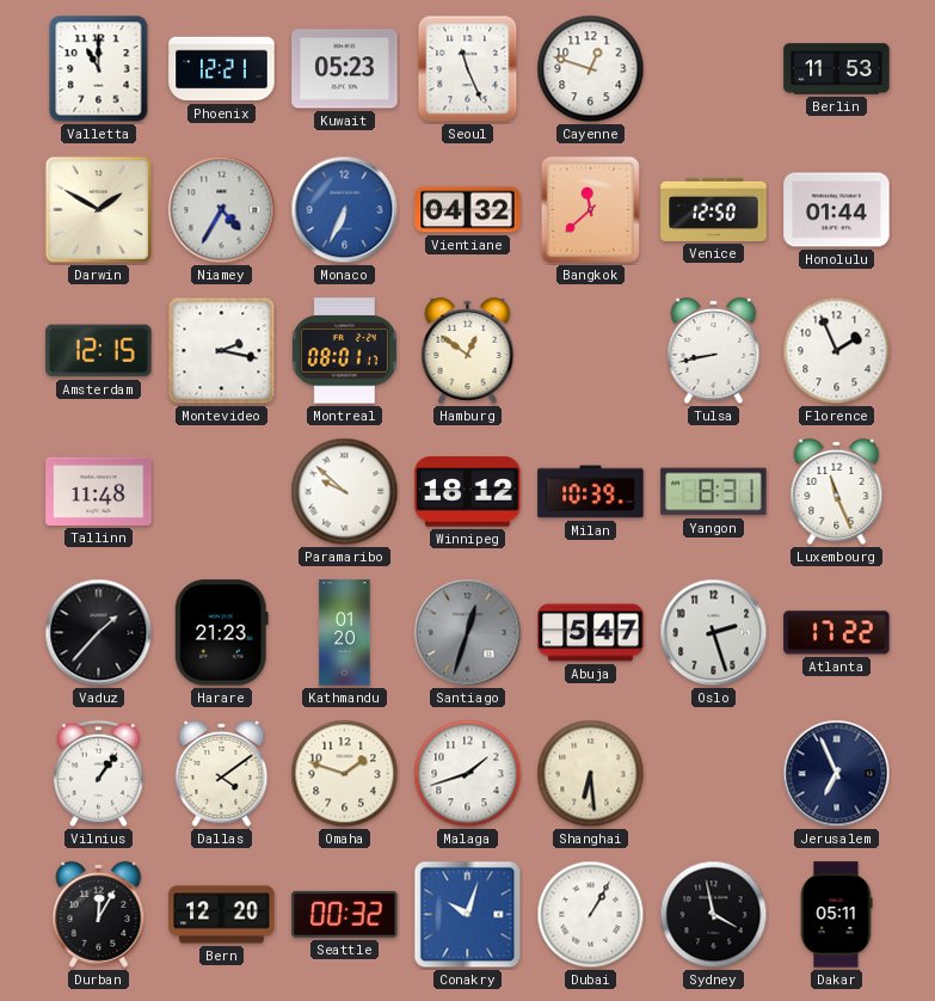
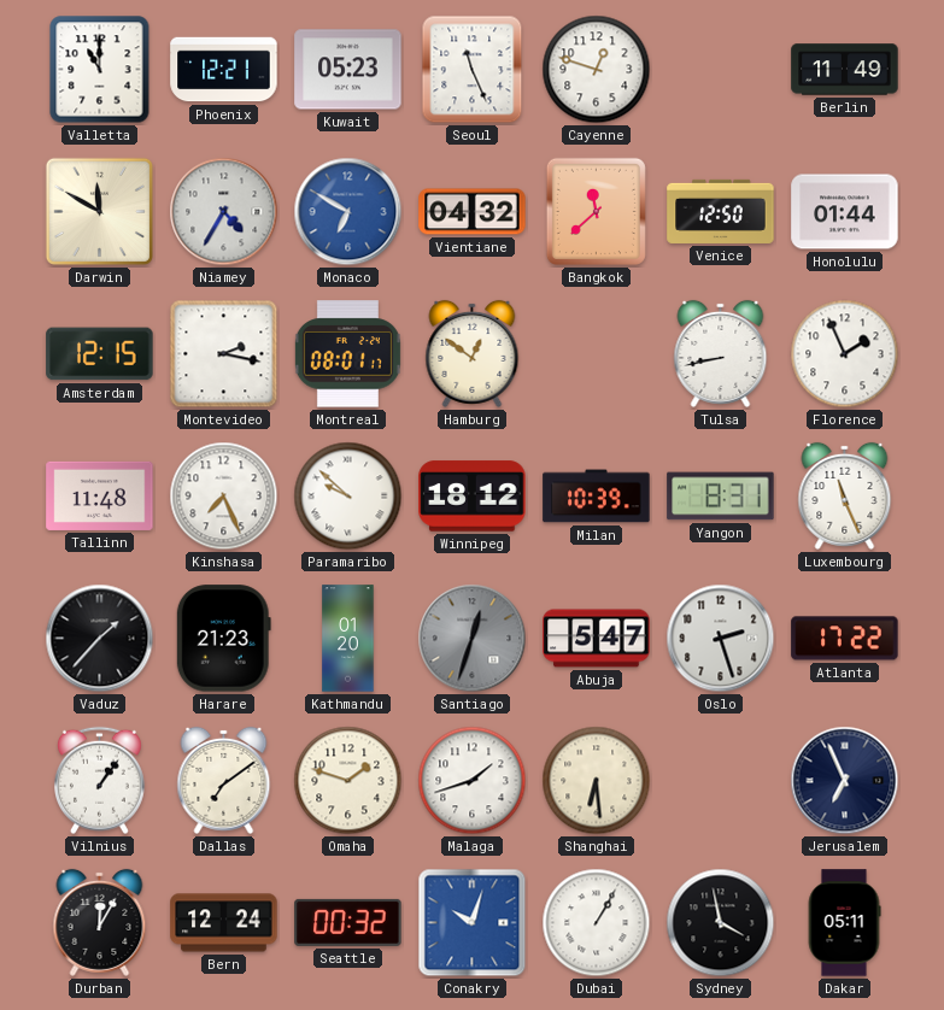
Berlin: 11:53 -> 11:49
Darwin: 1:50 -> 11:50
Monaco: 6:34 -> 6:50
Kinshasa: none -> 7:26
Dallas: 4:09 -> 7:09
Bern: 12:20 -> 12:24
